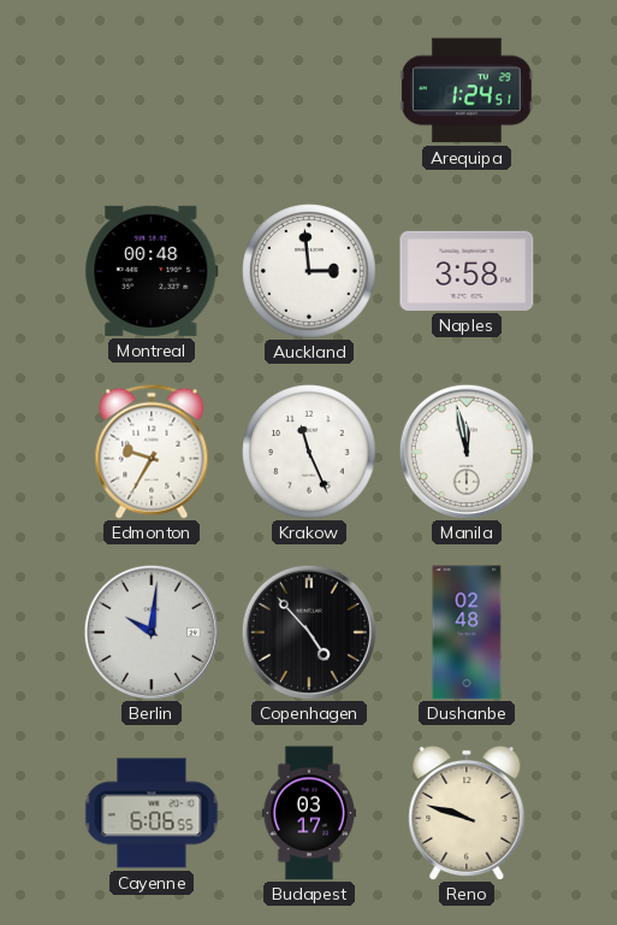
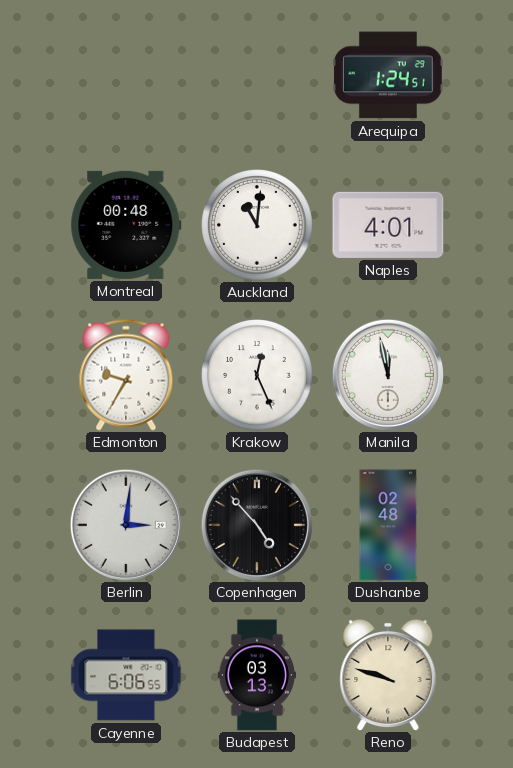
Auckland: 2:59 -> 11:01
Naples: 3:58 -> 4:01
Krakow: 11:26 -> 12:26
Berlin: 10:01 -> 3:01
Budapest: 03:17 -> 03:13
